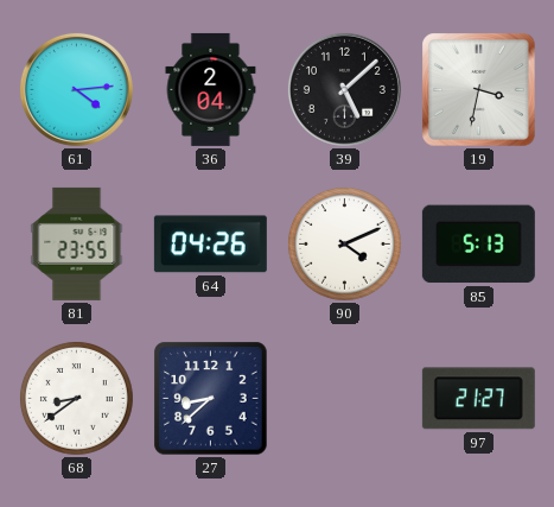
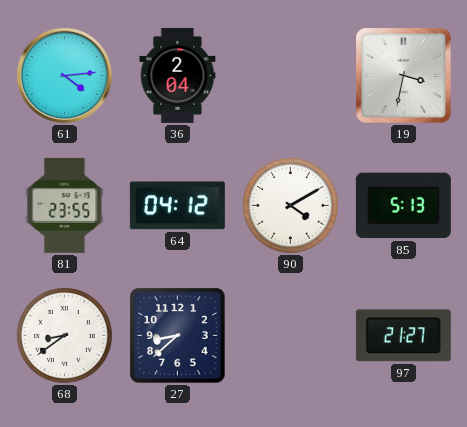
39: 5:08 -> none
64: 04:26 -> 04:12
90: 4:11 -> 4:10
